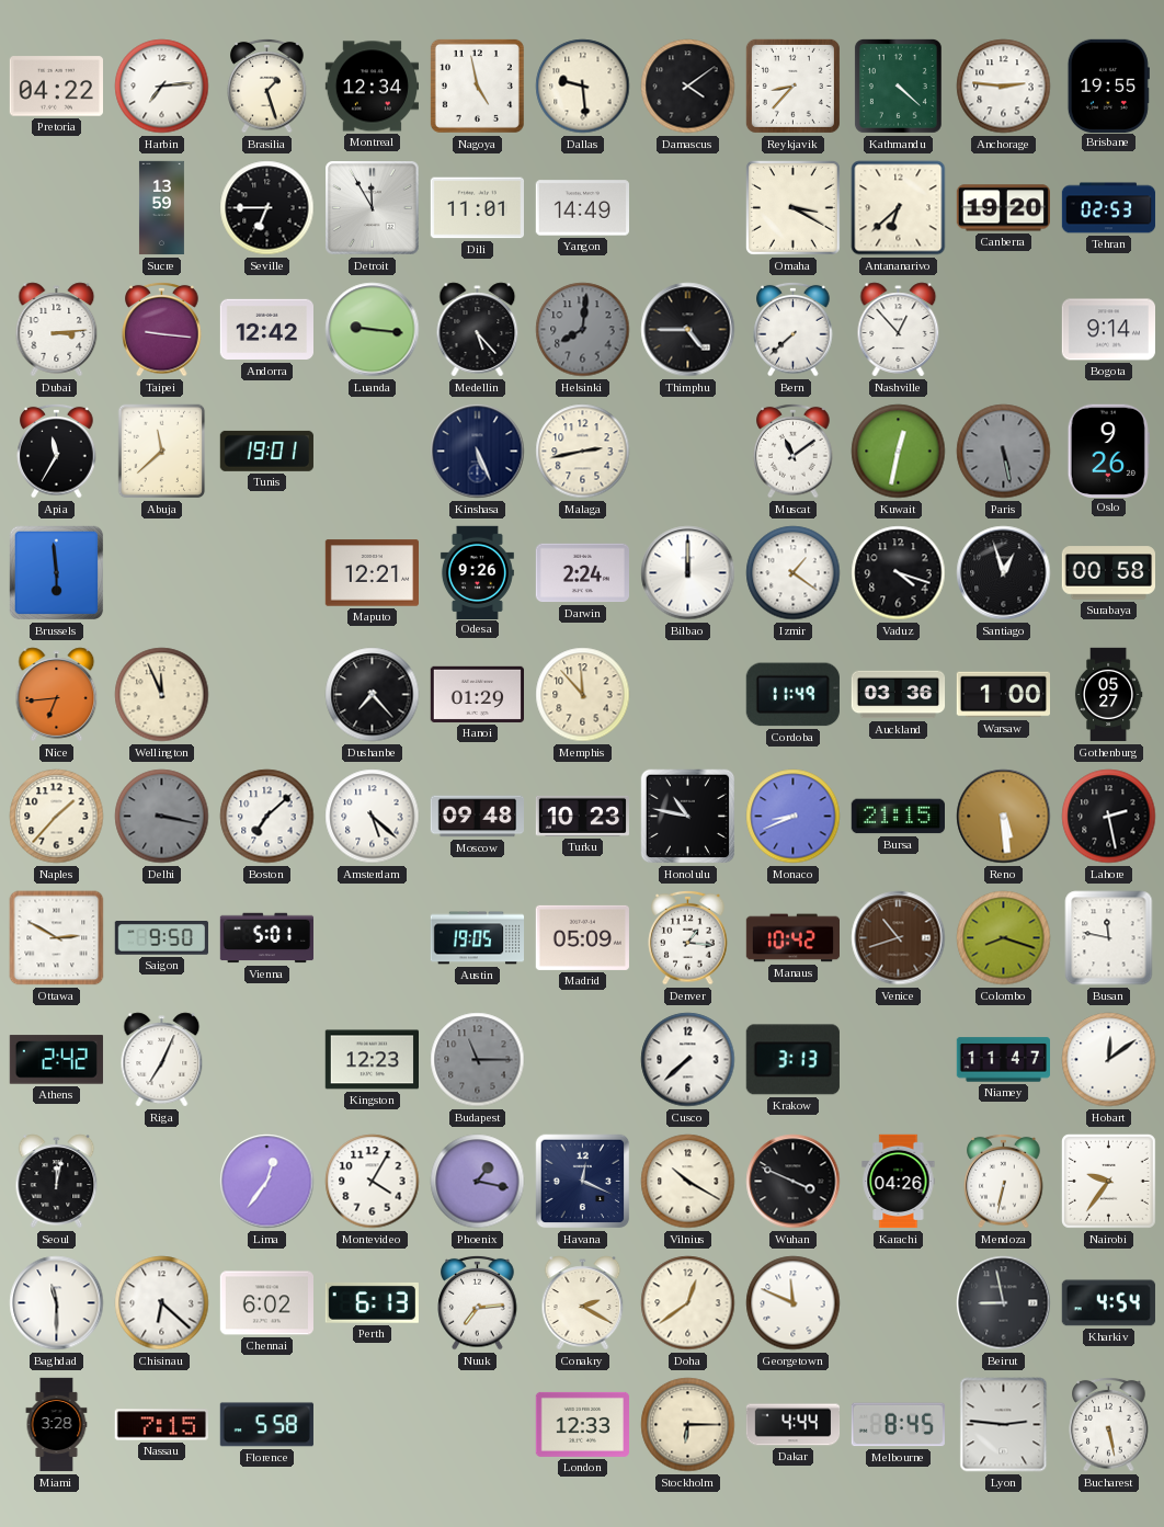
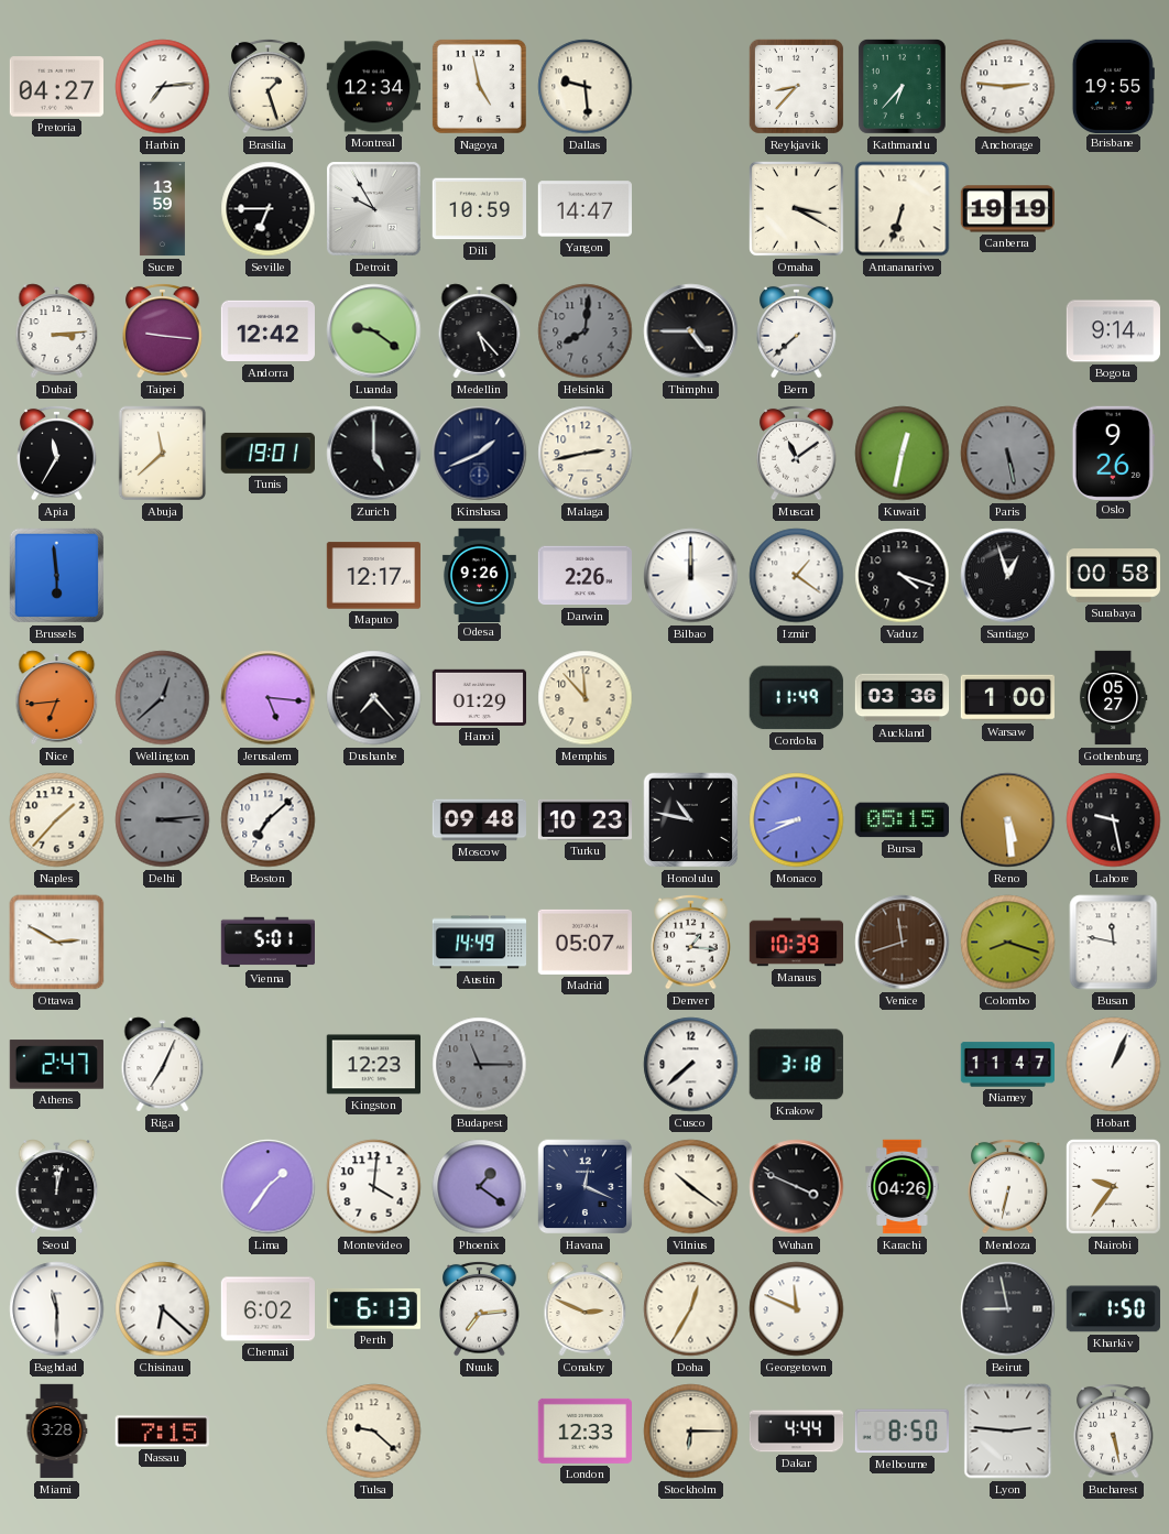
Pretoria: 04:22 -> 04:27
Damascus: 4:09 -> none
Kathmandu: 4:22 -> 6:37
Detroit: 11:55 -> 9:55
Dili: 11:01 -> 10:59
Yangon: 14:49 -> 14:47
Antananarivo: 6:38 -> 6:33
Canberra: 19:20 -> 19:19
Tehran: 02:53 -> none
Luanda: 9:16 -> 9:21
Nashville: 12:53 -> none
Zurich: none -> 5:00
Kinshasa: 5:26 -> 1:41
Maputo: 12:21 -> 12:17
Darwin: 2:24 -> 2:26
Wellington: 11:56 -> 12:38
Wellington dial: cream -> grey
Jerusalem: none -> 5:16
Delhi: 3:17 -> 3:14
Amsterdam: 5:22 -> none
Bursa: 21:15 -> 05:15
Lahore: 2:28 -> 9:28
Saigon: 9:50 -> none
Austin: 19:05 -> 14:49
Madrid: 05:09 -> 05:07
Manaus: 10:42 -> 10:39
Venice: 10:42 -> 11:42
Athens: 2:42 -> 2:47
Krakow: 3:13 -> 3:18
Hobart: 12:09 -> 1:04
Lima: 12:36 -> 1:36
Montevideo: 4:05 -> 4:01
Phoenix: 1:17 -> 1:21
Vilnius: 10:20 -> 10:21
Conakry: 2:20 -> 2:49
Doha: 12:39 -> 12:35
Kharkiv: 4:54 -> 1:50
Florence: 5:58 -> none
Tulsa: none -> 9:22
Melbourne: 8:45 -> 8:50
